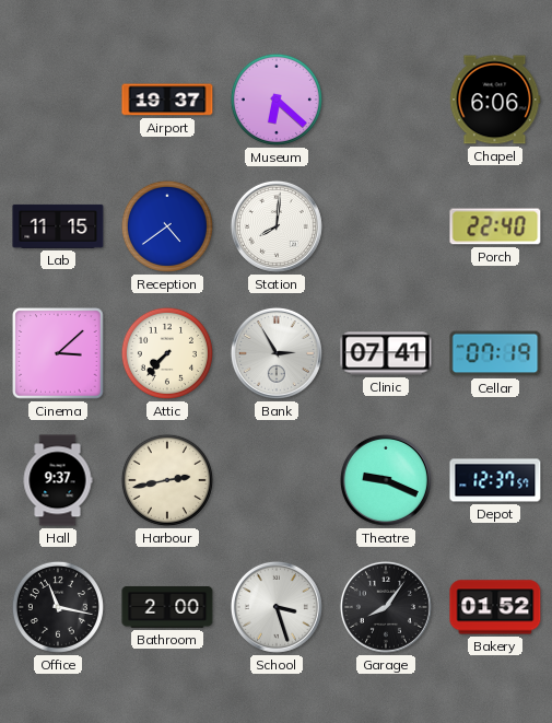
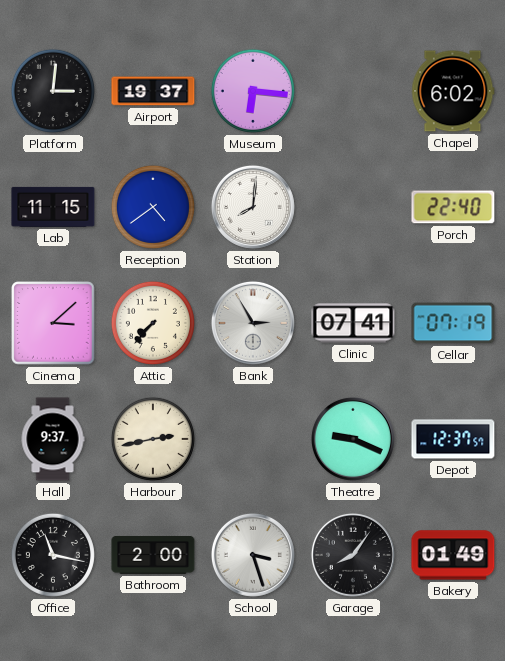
Platform: none -> 3:01
Museum: 6:22 -> 6:16
Chapel: 6:06 -> 6:02
Bakery: 01:52 -> 01:49
